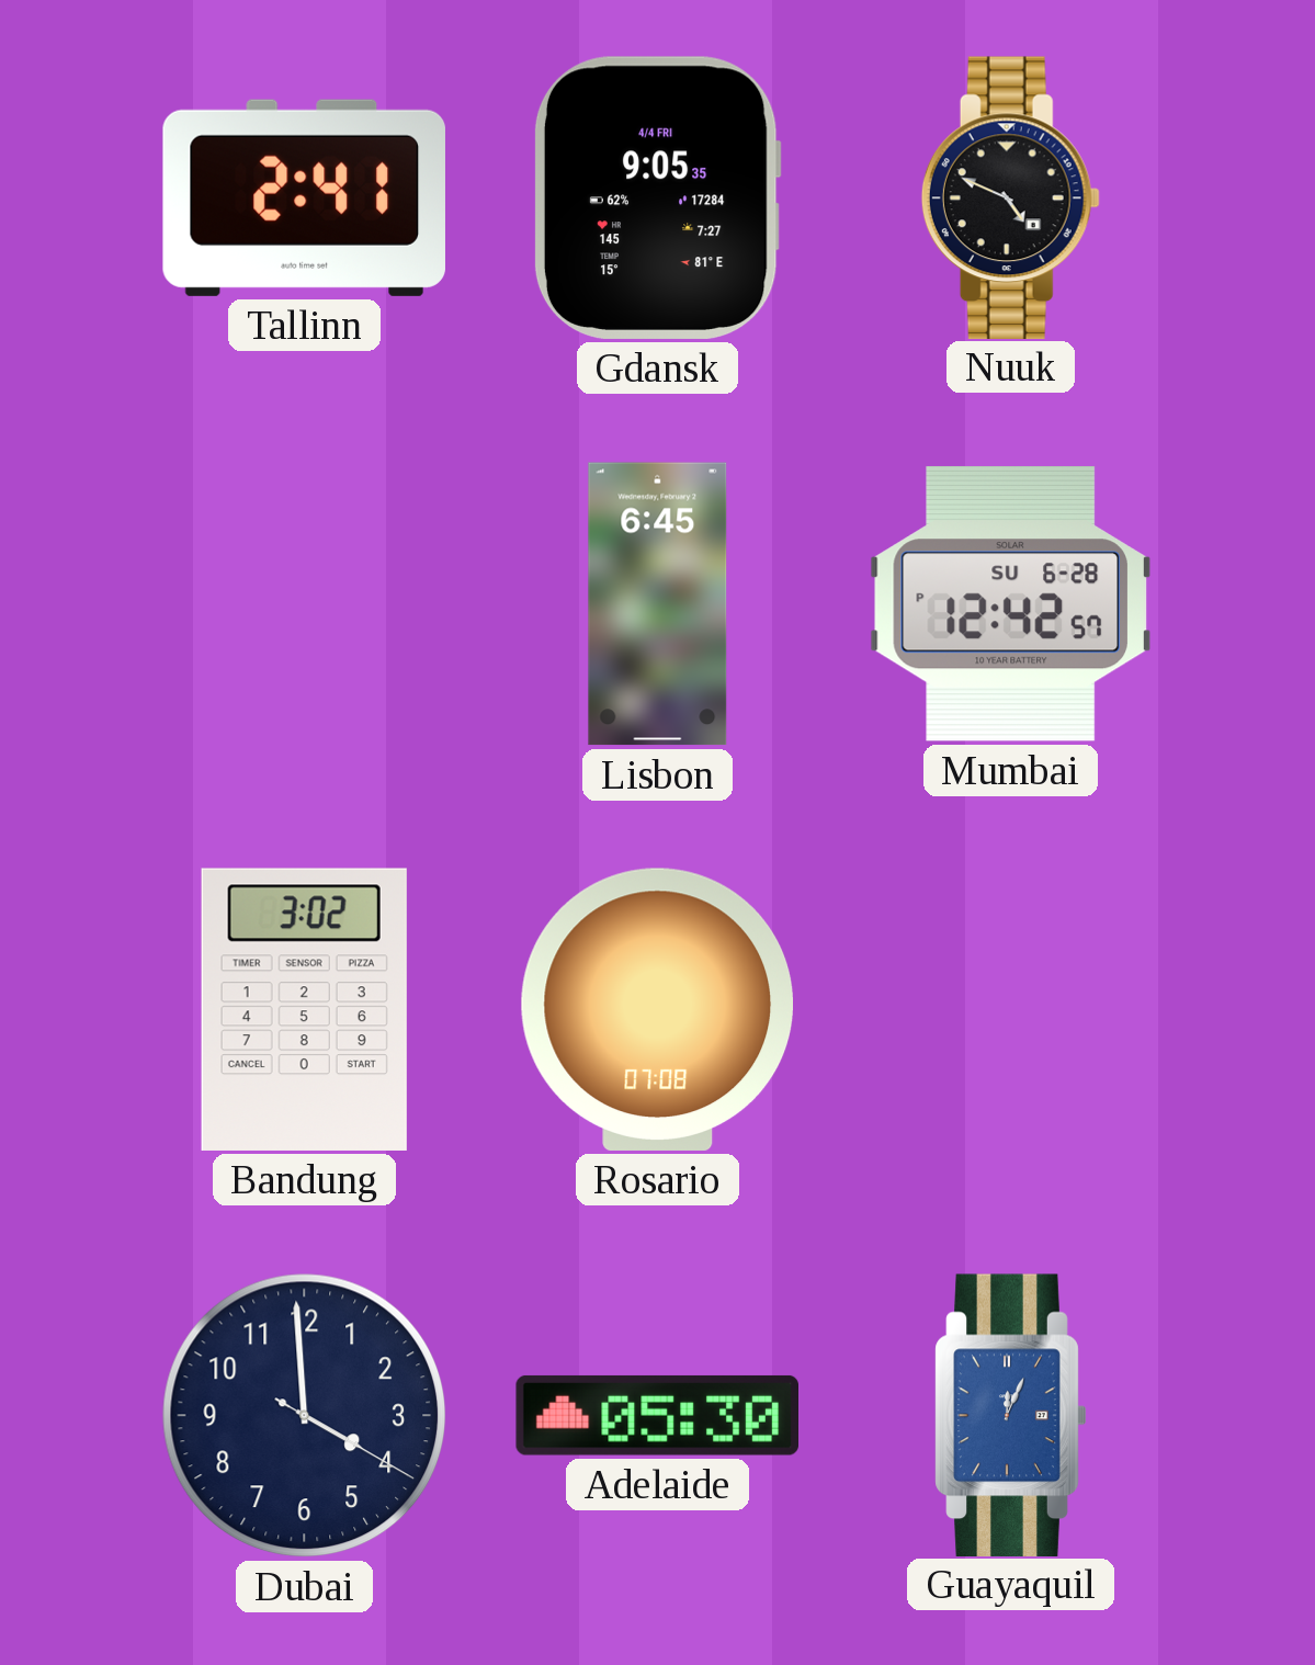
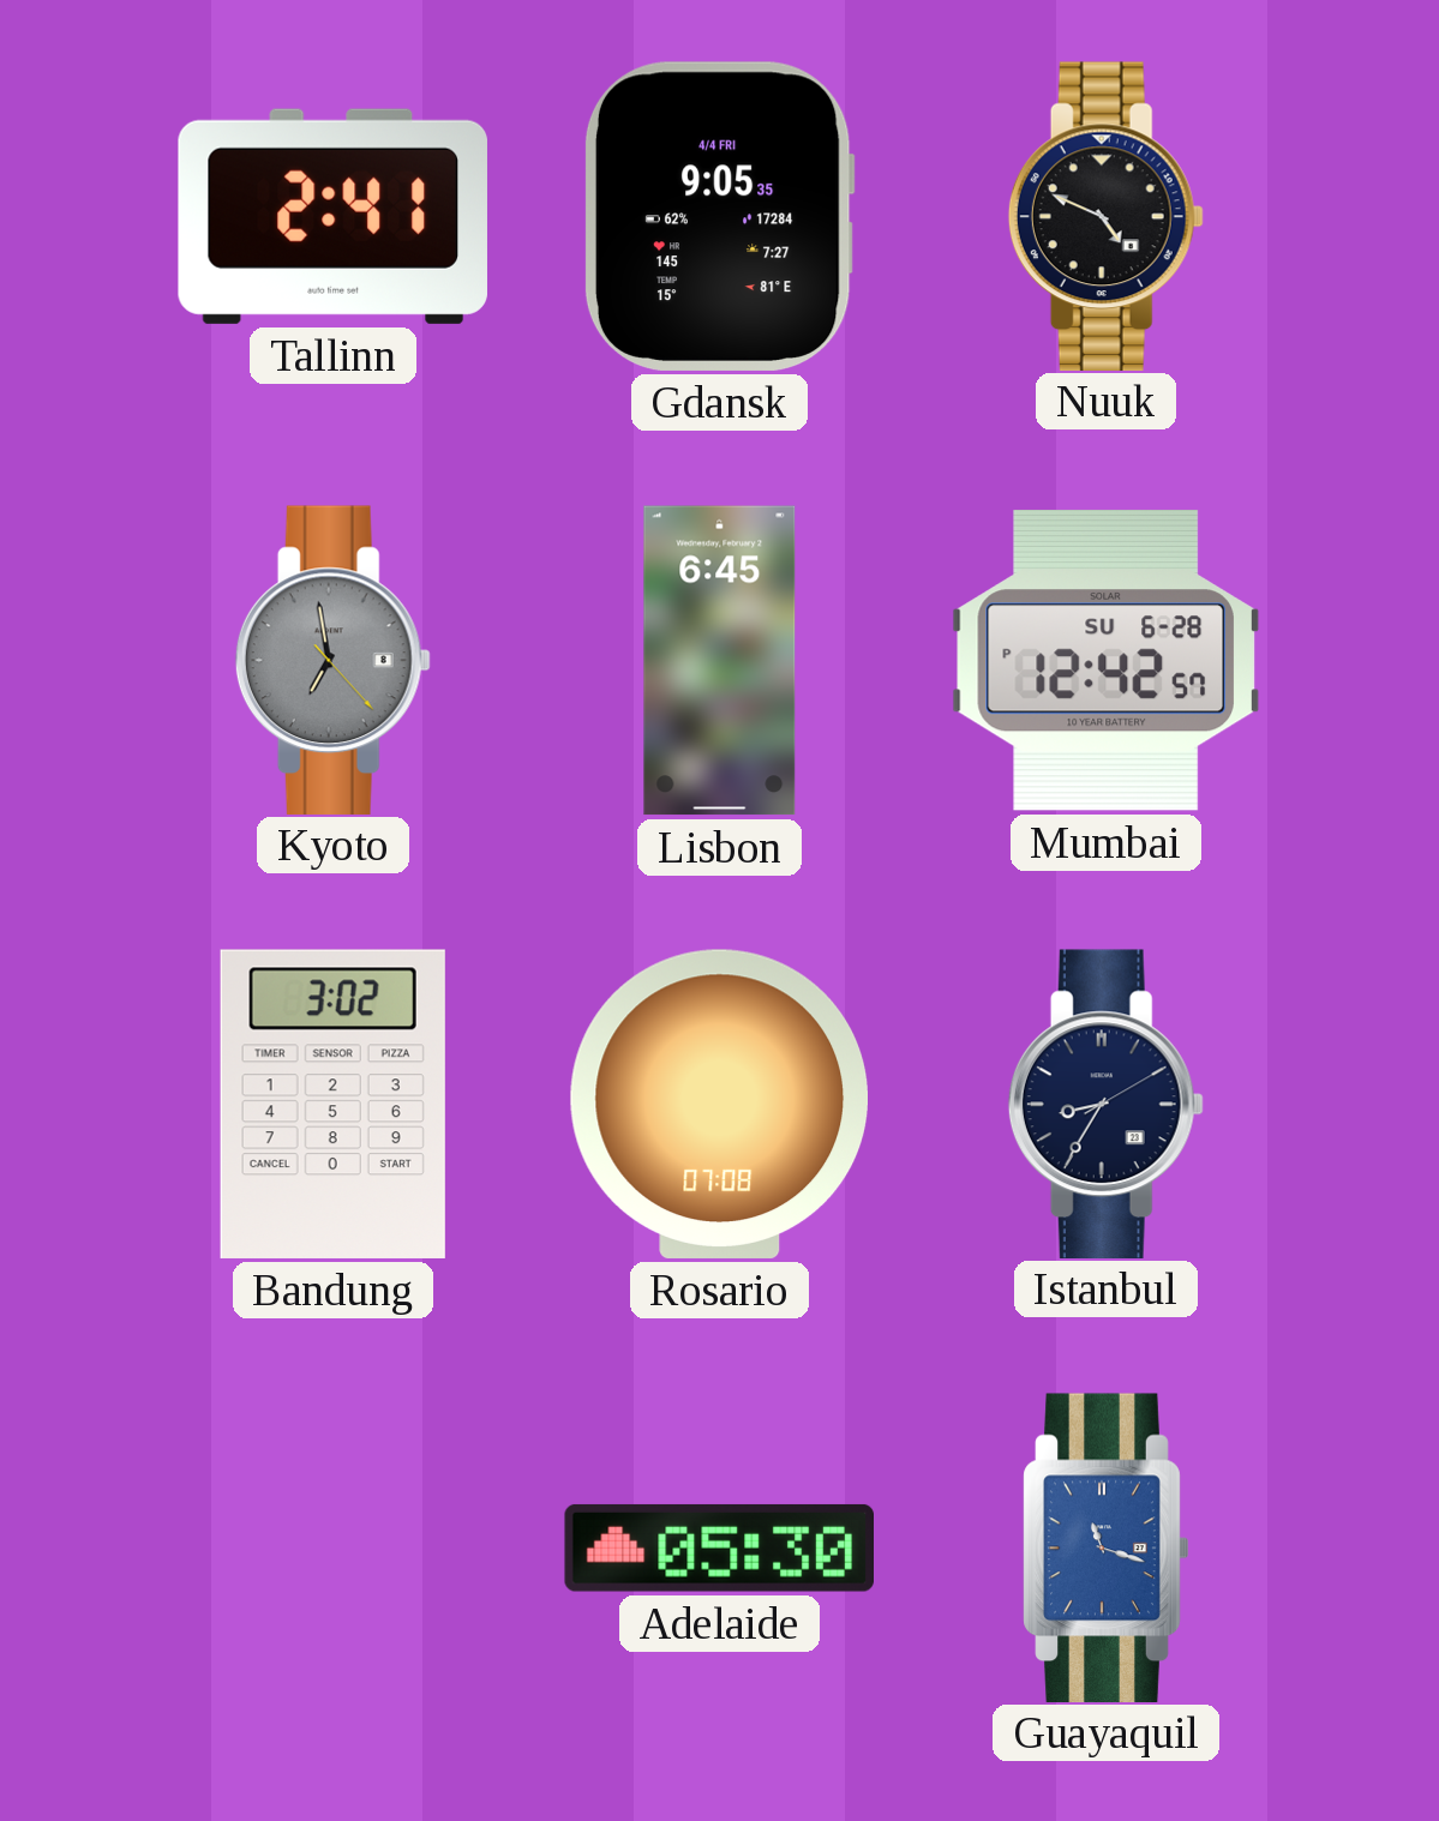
Kyoto: none -> 6:58
Istanbul: none -> 8:35
Dubai: 3:59 -> none
Guayaquil: 12:04 -> 11:18
